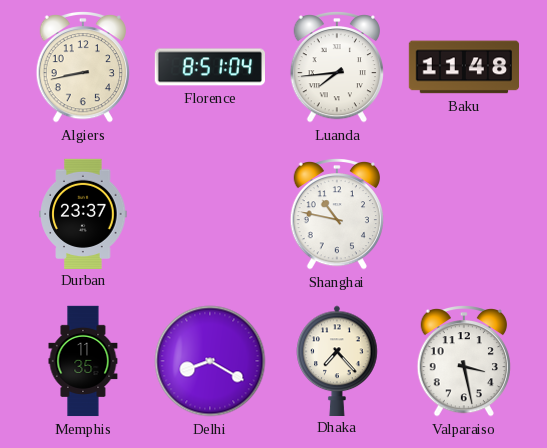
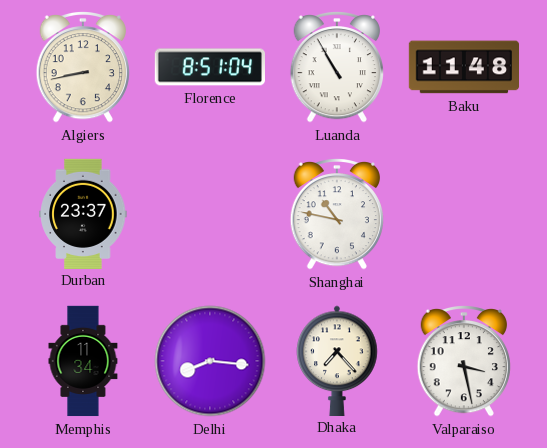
Luanda: 7:44 -> 10:55
Memphis: 11:35 -> 11:34
Delhi: 8:20 -> 8:16
